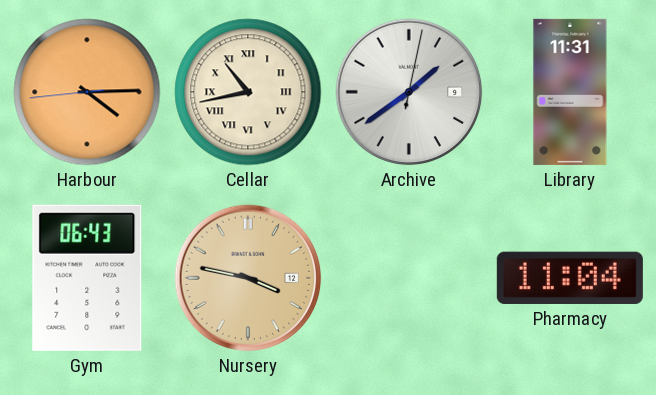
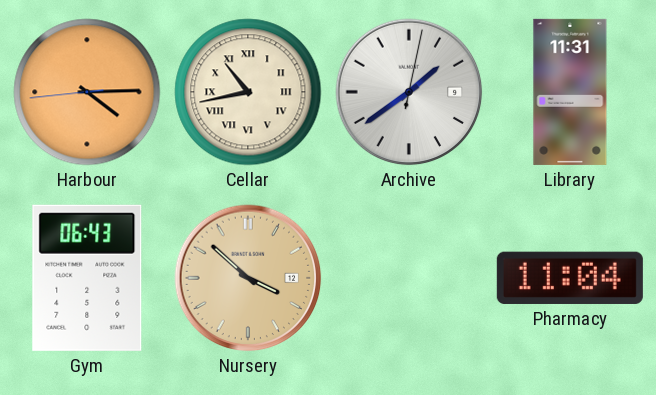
Nursery: 3:47 -> 3:52
